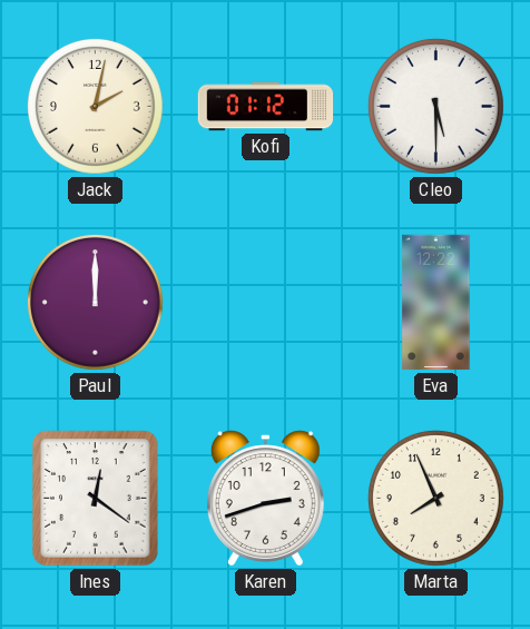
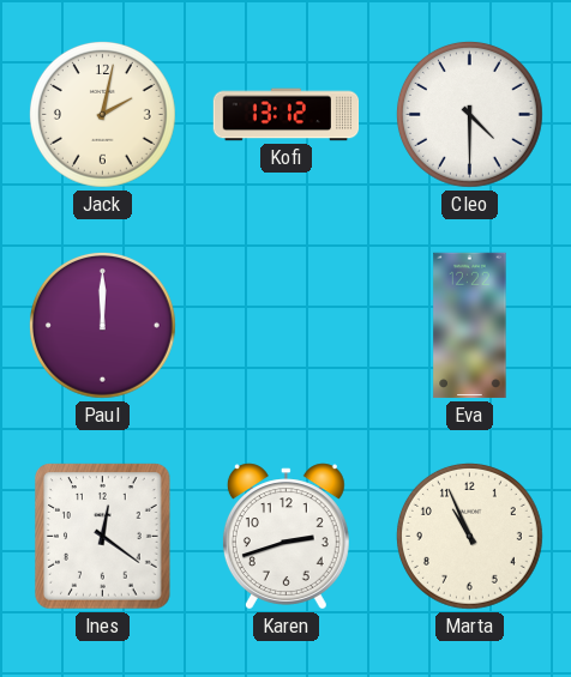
Kofi: 01:12 -> 13:12
Cleo: 5:30 -> 4:30
Marta: 7:56 -> 10:56
